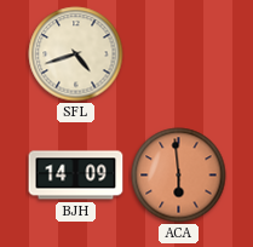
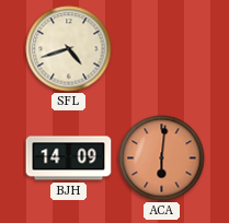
ACA: 5:59 -> 6:01
